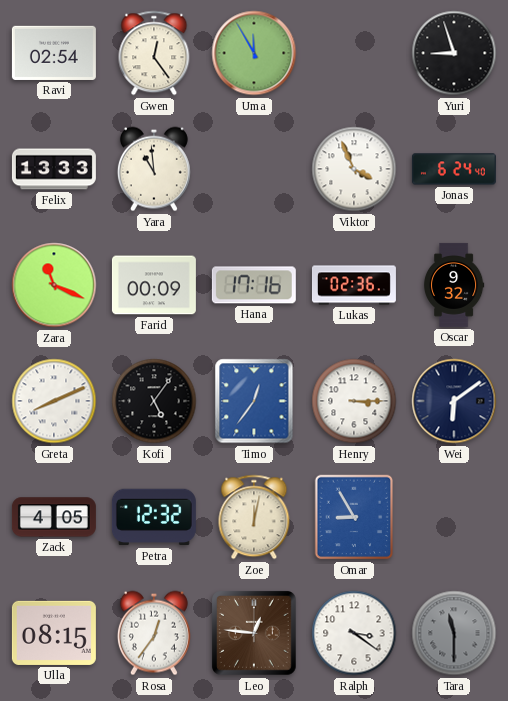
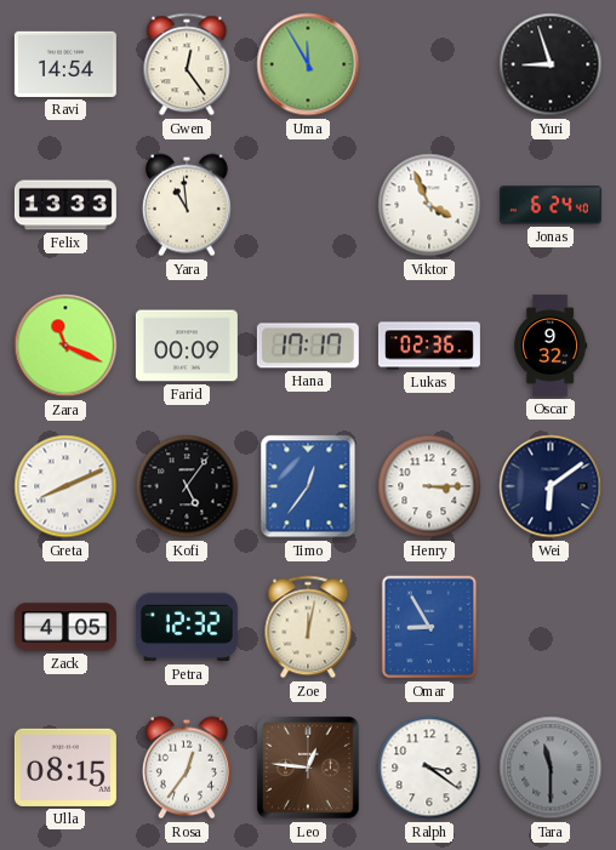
Ravi: 02:54 -> 14:54
Hana: 17:16 -> 17:17
